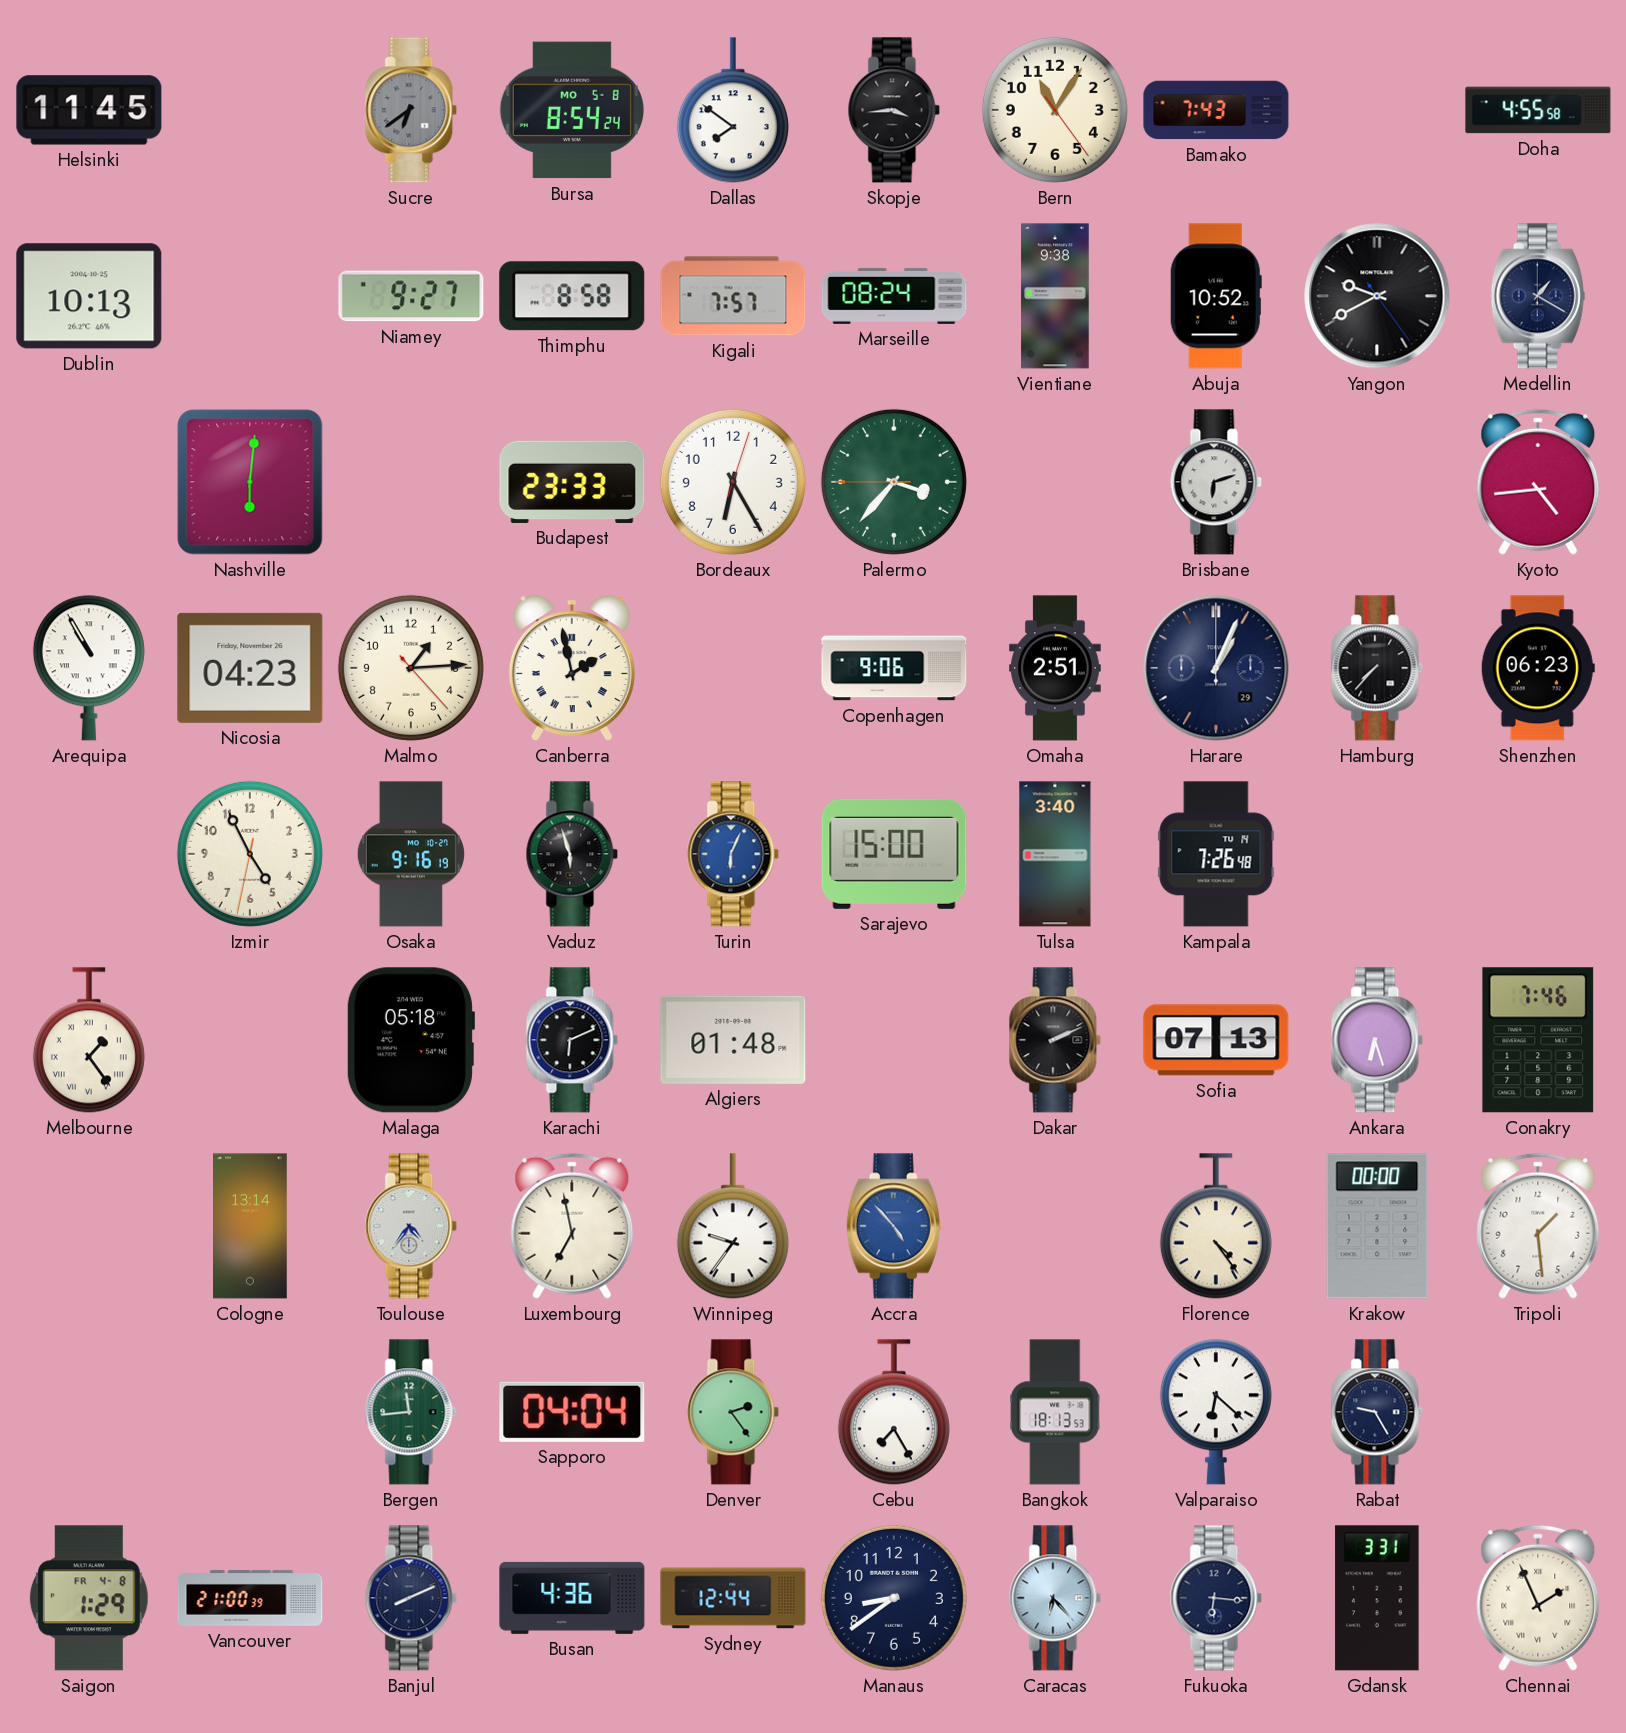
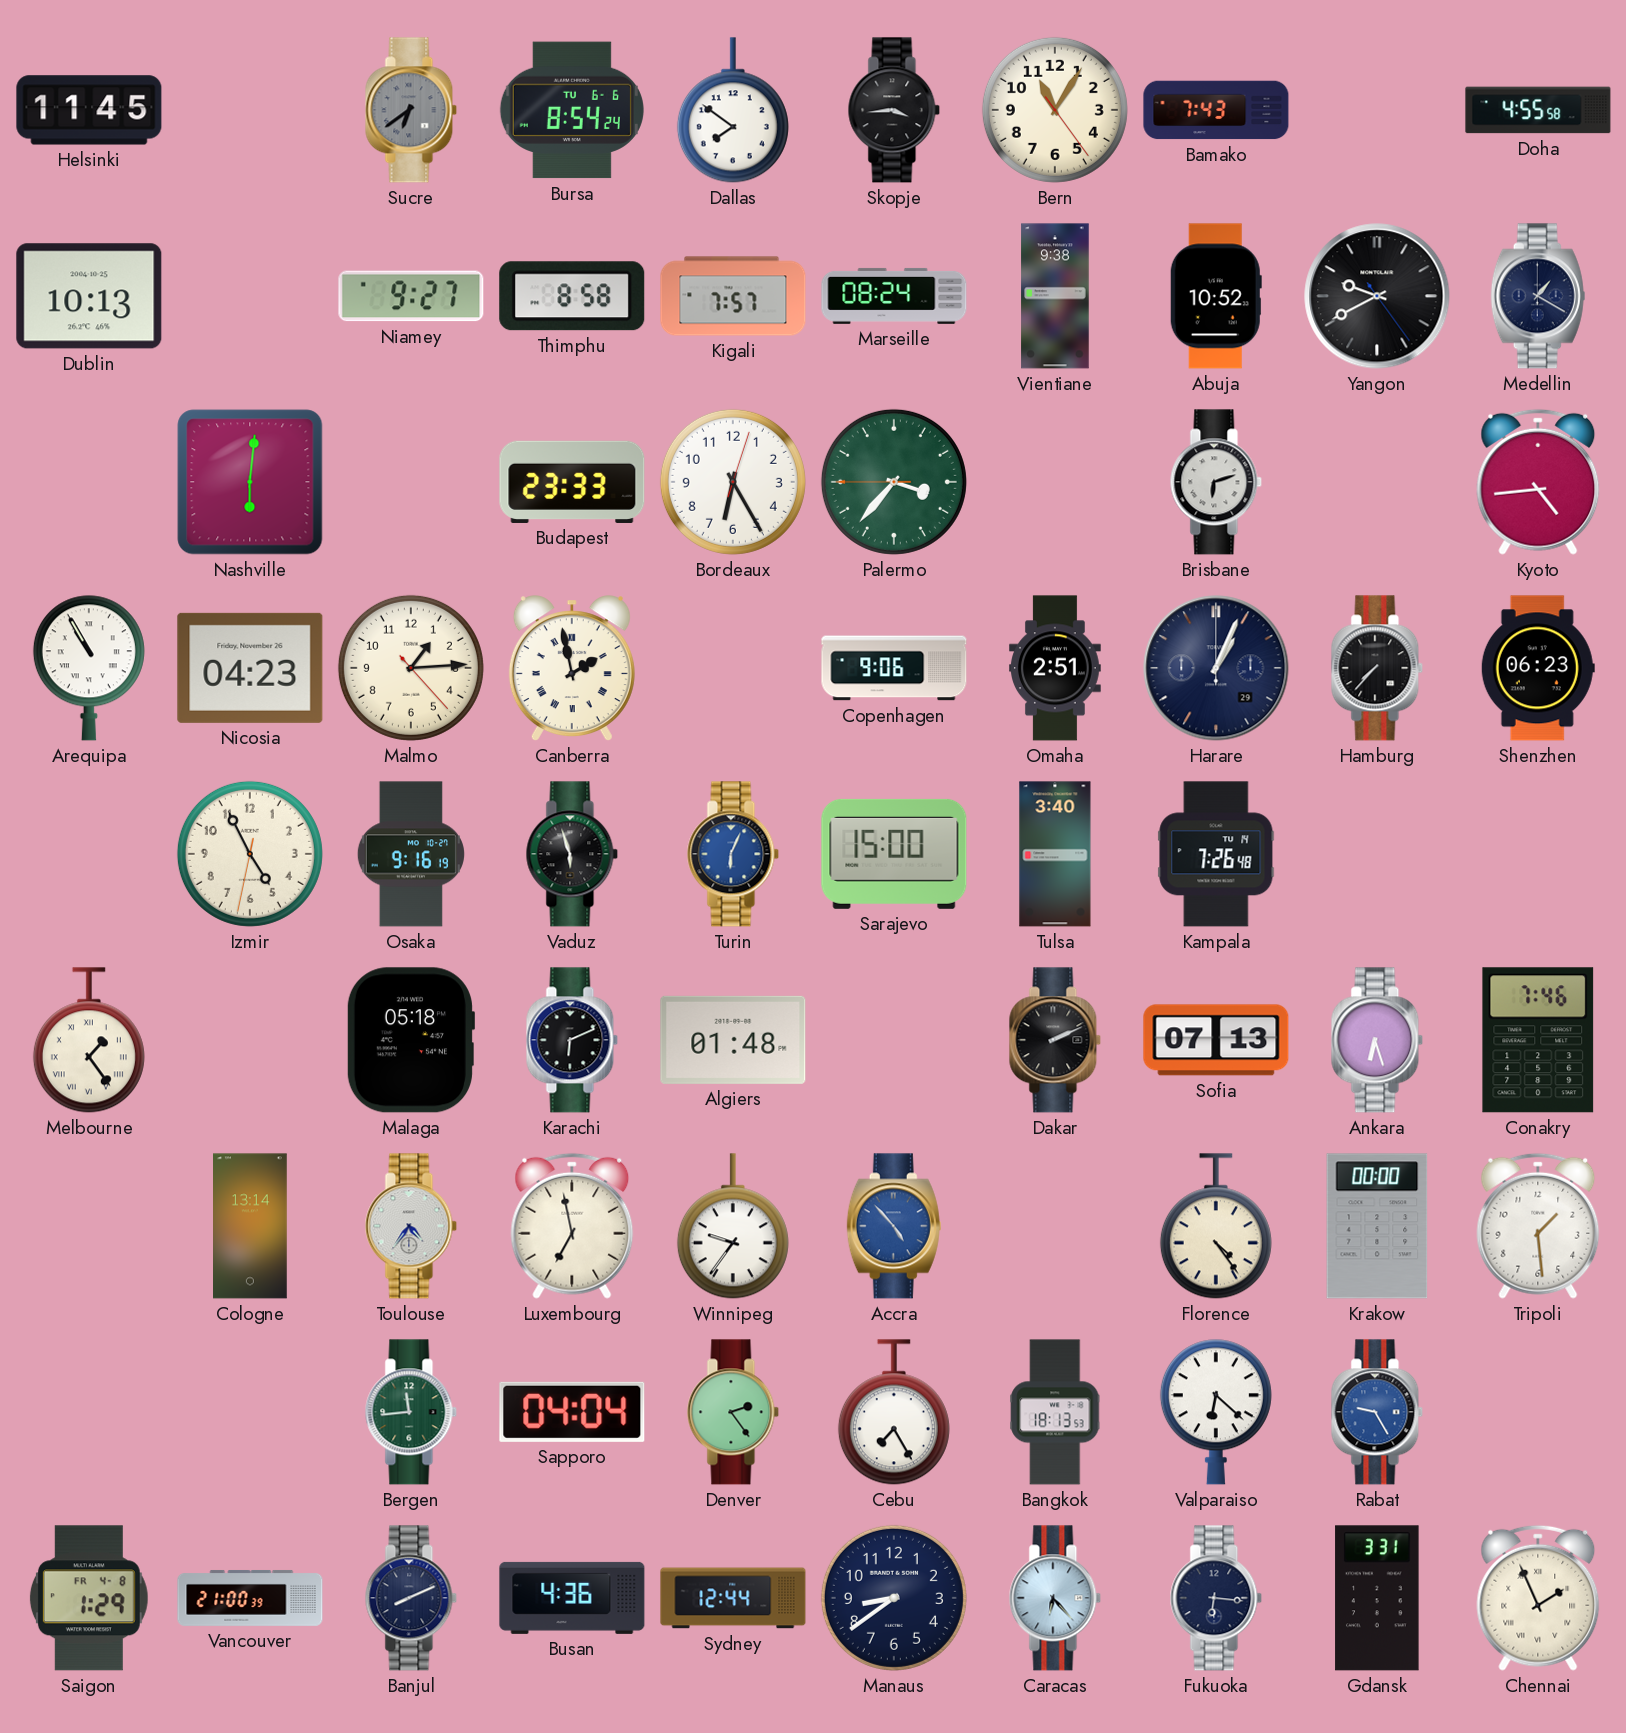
Bursa date: MO 5-8 -> TU 6-6
Rabat dial: navy -> blue
